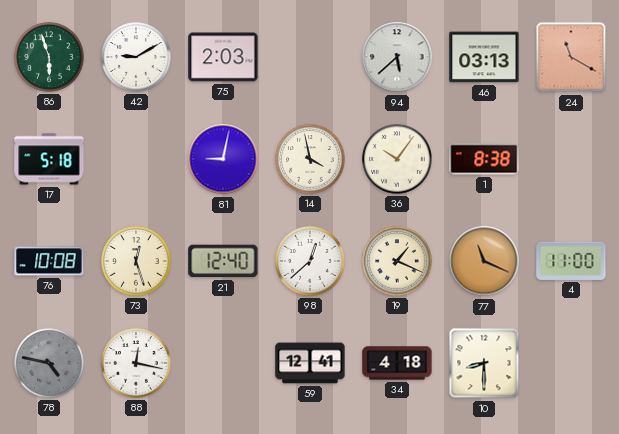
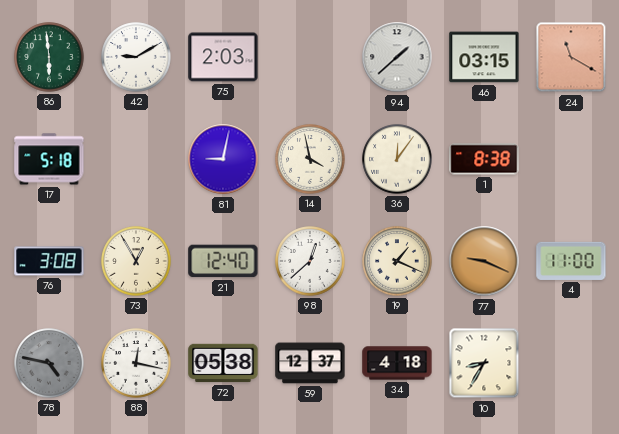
86: 5:57 -> 5:59
94: 5:38 -> 1:38
46: 03:13 -> 03:15
36: 10:06 -> 12:06
76: 10:08 -> 3:08
73: 12:27 -> 12:55
77: 11:19 -> 9:19
72: none -> 05:38
59: 12:41 -> 12:37
10: 8:30 -> 8:35
